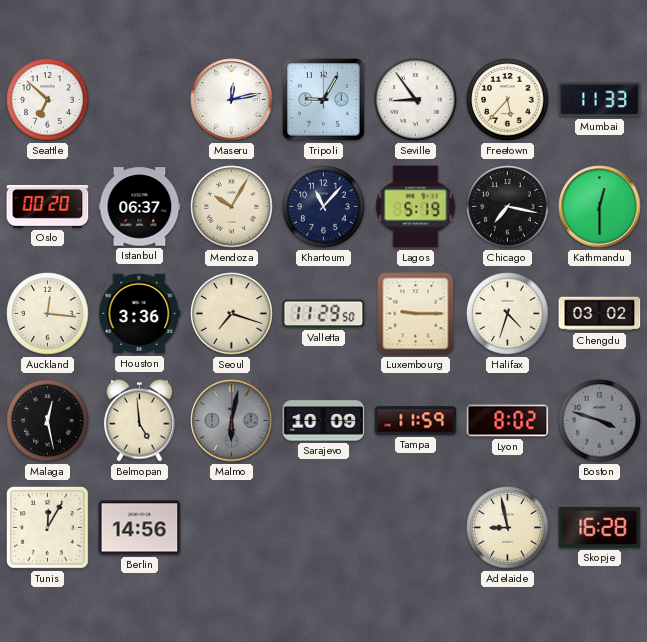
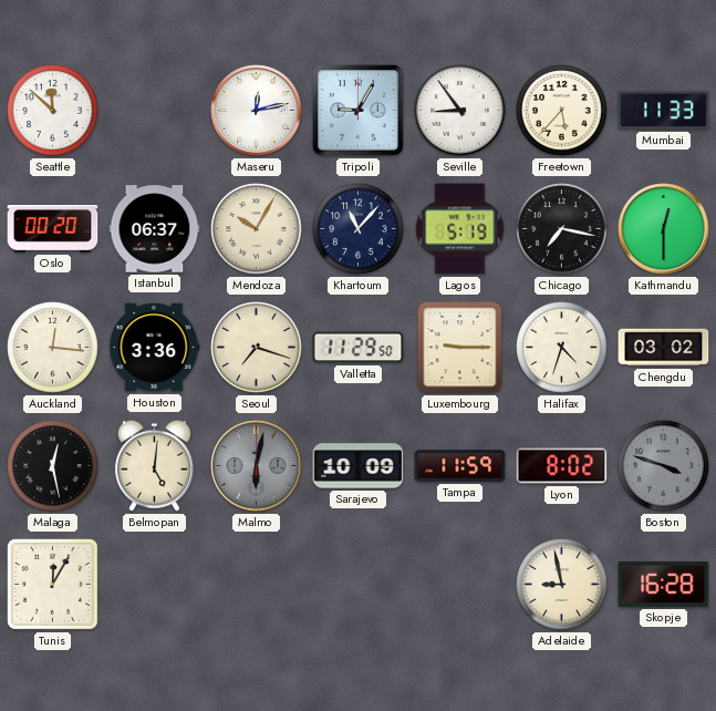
Seattle: 6:52 -> 11:52
Belmopan: 4:59 -> 5:01
Berlin: 14:56 -> none
